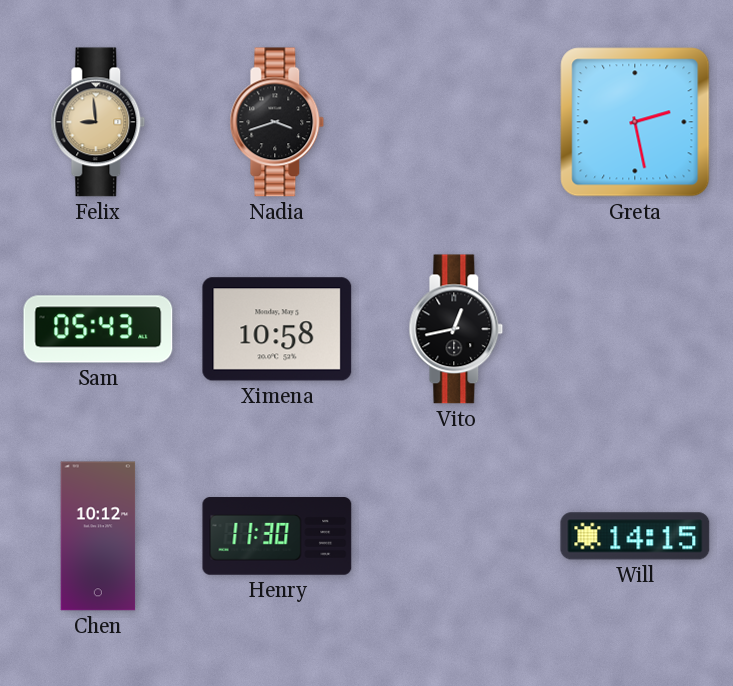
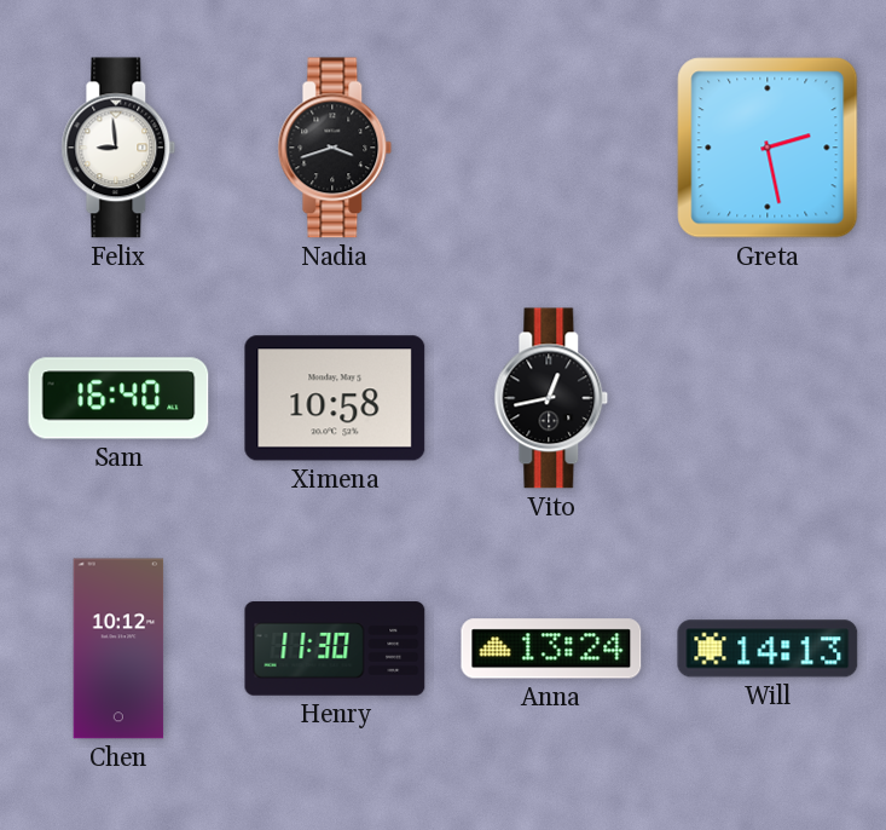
Felix dial: champagne -> white
Sam: 05:43 -> 16:40
Anna: none -> 13:24
Will: 14:15 -> 14:13
